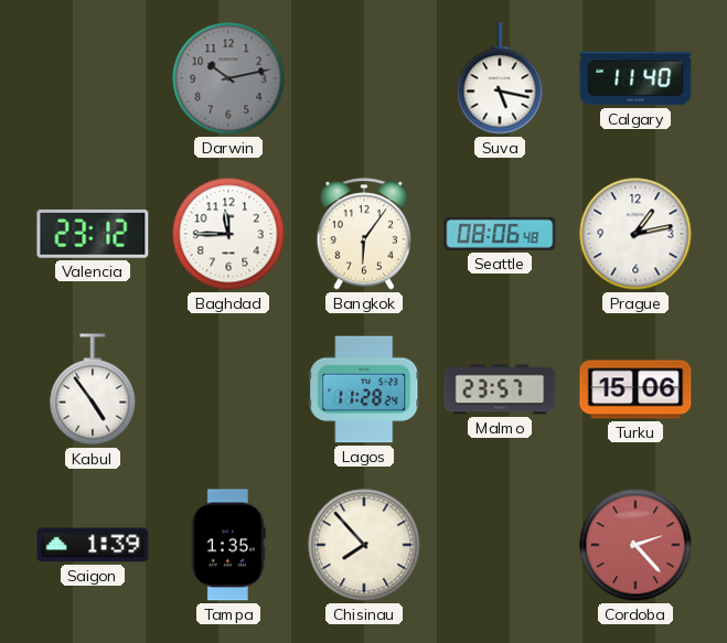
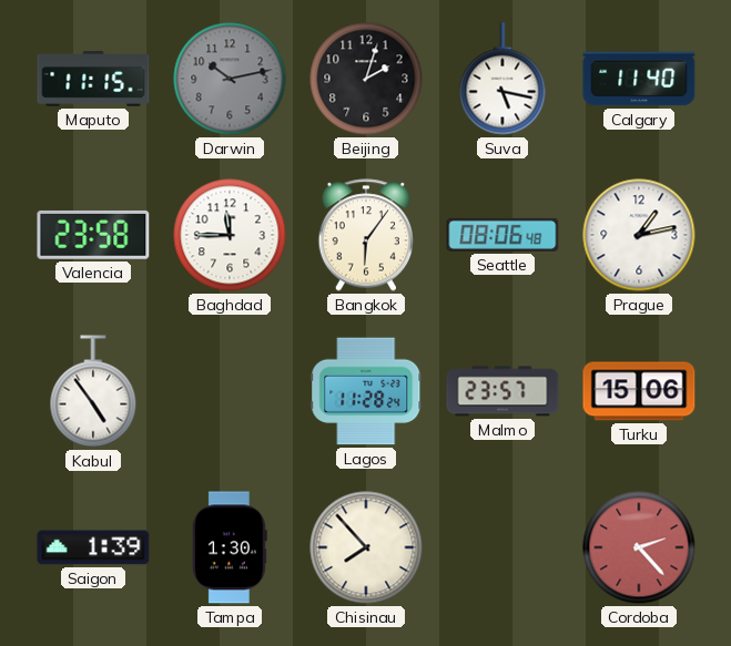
Maputo: none -> 11:15
Beijing: none -> 2:03
Valencia: 23:12 -> 23:58
Tampa: 1:35 -> 1:30
